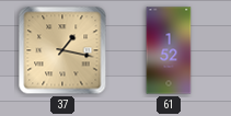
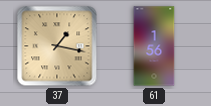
61: 1:52 -> 1:56
